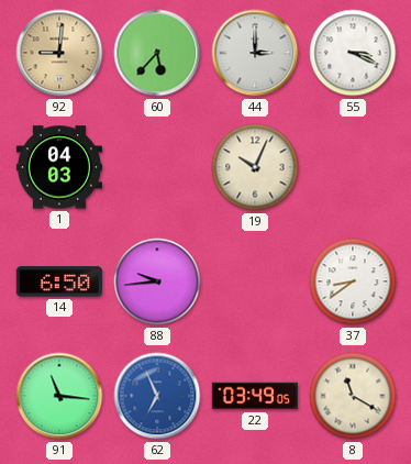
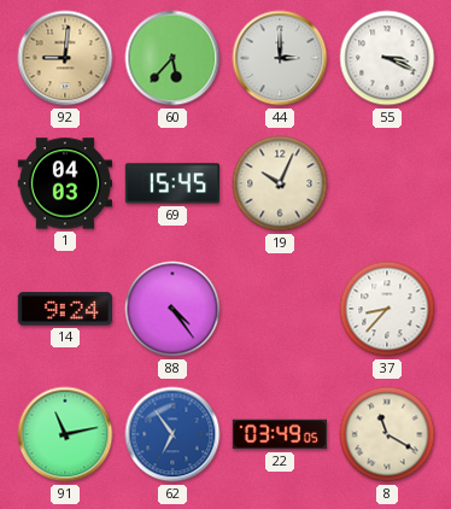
69: none -> 15:45
14: 6:50 -> 9:24
88: 9:44 -> 4:24
37: 8:39 -> 8:37
91: 11:16 -> 11:13
62: 6:56 -> 6:54
